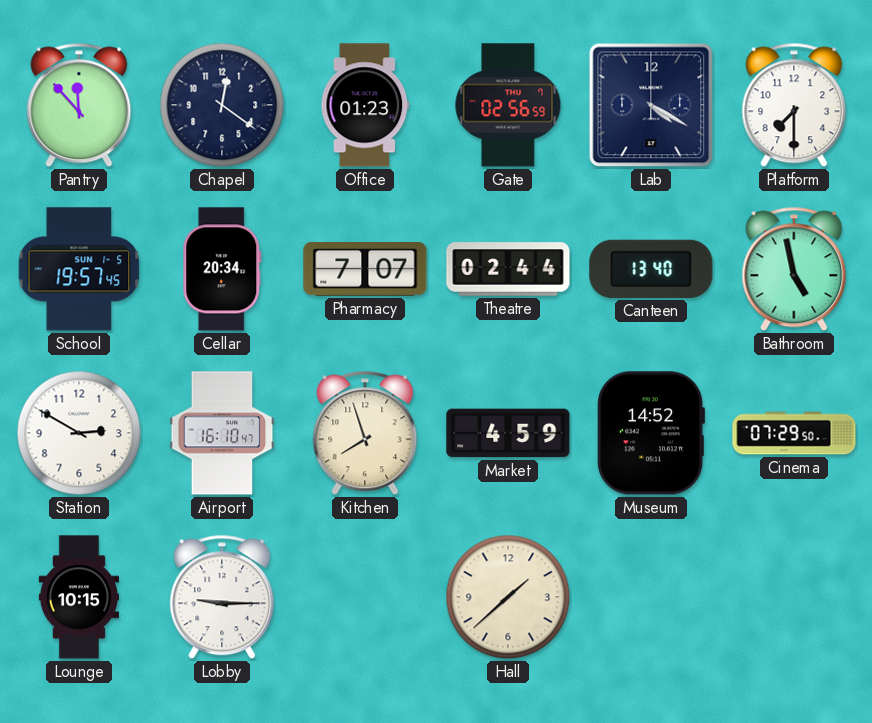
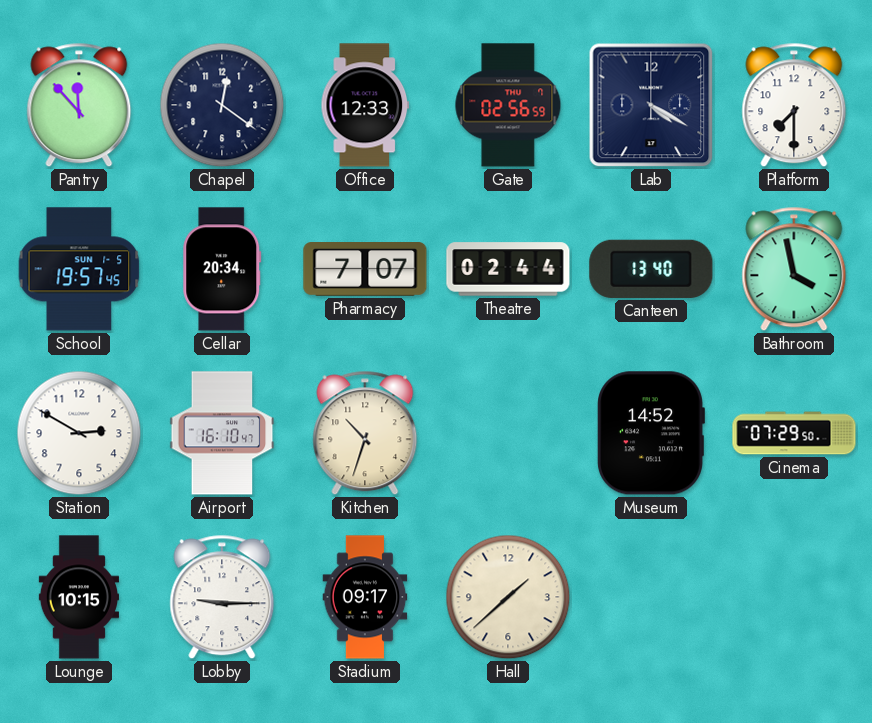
Office: 01:23 -> 12:33
Bathroom: 4:58 -> 3:58
Kitchen: 7:57 -> 10:33
Market: 4:59 -> none
Stadium: none -> 09:17
